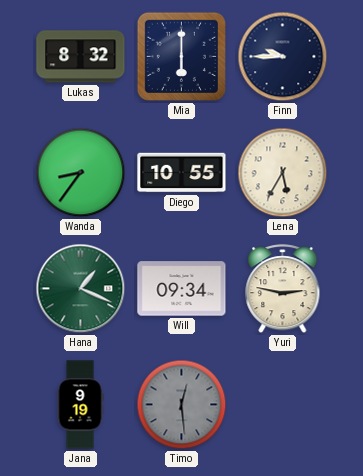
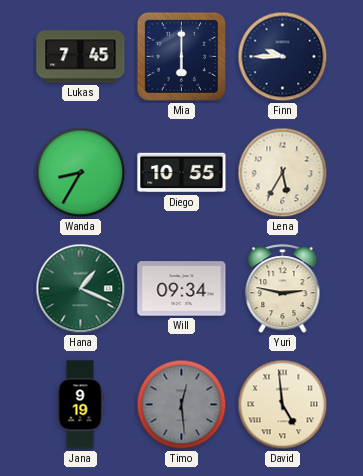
Lukas: 8:32 -> 7:45
Wanda: 8:36 -> 8:35
David: none -> 4:59
